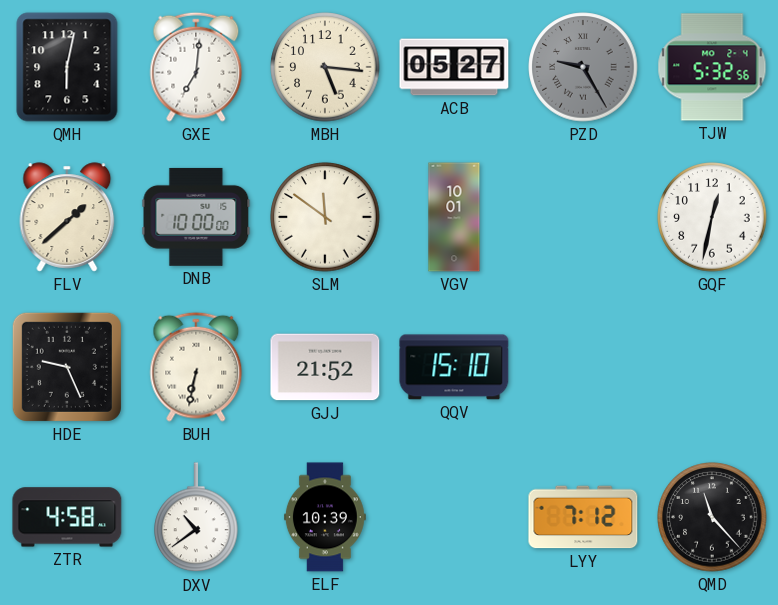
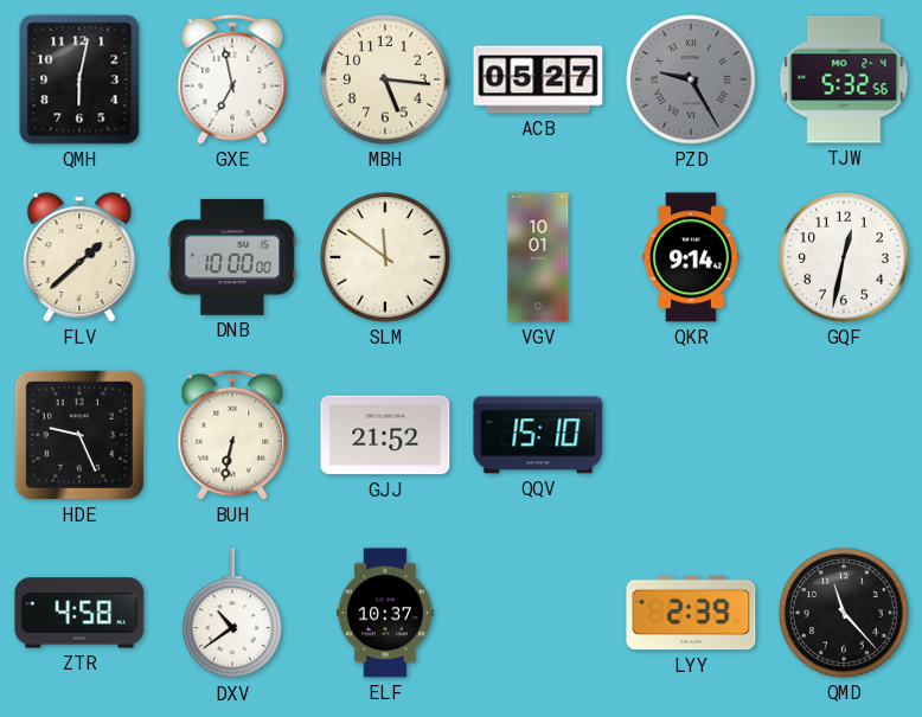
GXE: 7:01 -> 6:58
QKR: none -> 9:14
ELF: 10:39 -> 10:37
LYY: 7:12 -> 2:39
